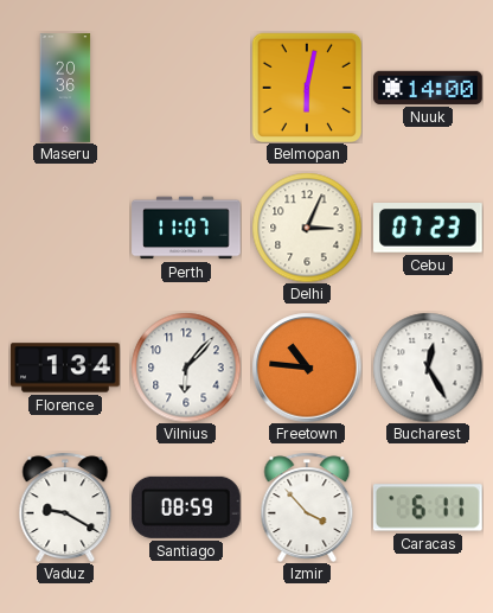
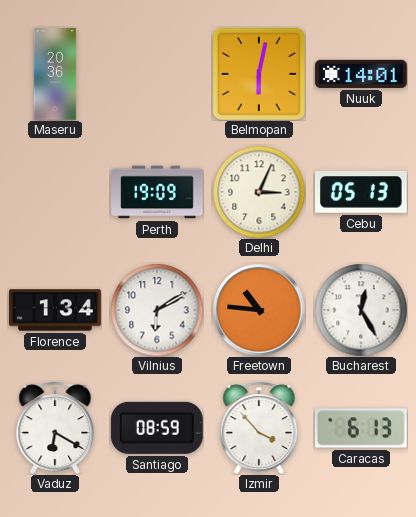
Nuuk: 14:00 -> 14:01
Perth: 11:07 -> 19:09
Cebu: 07:23 -> 05:13
Vilnius: 6:07 -> 6:10
Vaduz: 9:20 -> 6:20
Caracas: 6:11 -> 6:13
